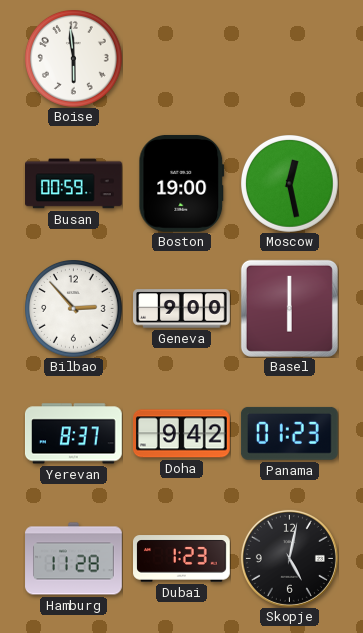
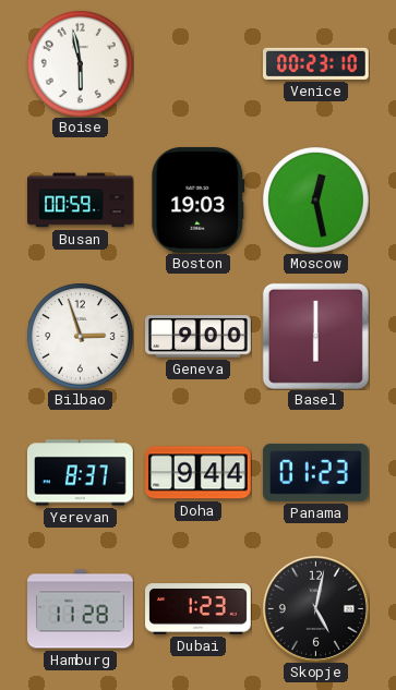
Boise: 5:59 -> 5:58
Venice: none -> 00:23
Boston: 19:00 -> 19:03
Bilbao: 2:53 -> 2:57
Doha: 9:42 -> 9:44
